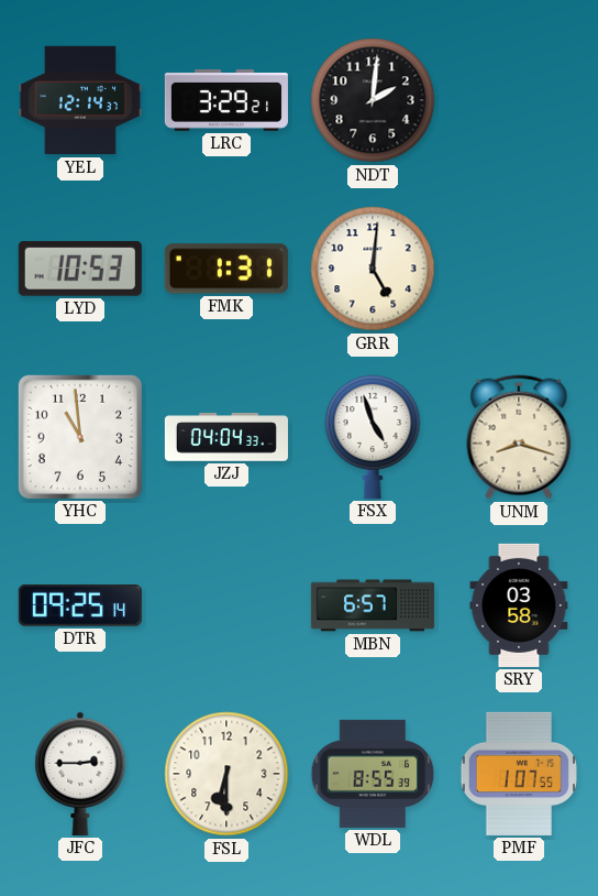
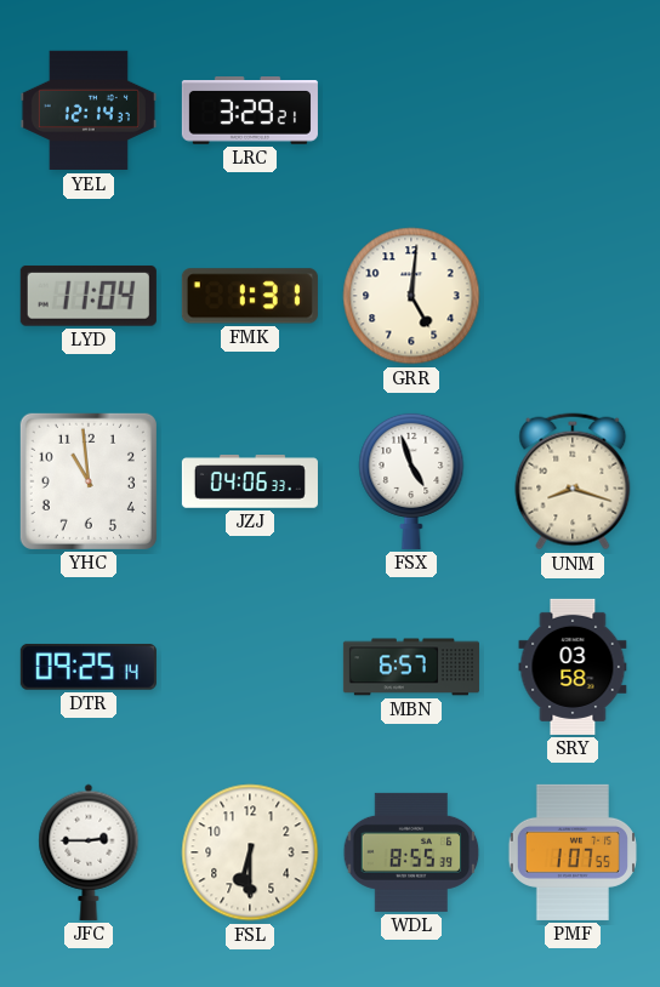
NDT: 2:01 -> none
LYD: 10:53 -> 11:04
JZJ: 04:04 -> 04:06
